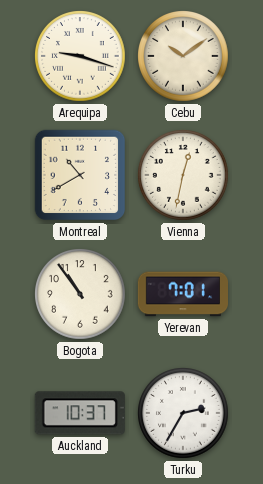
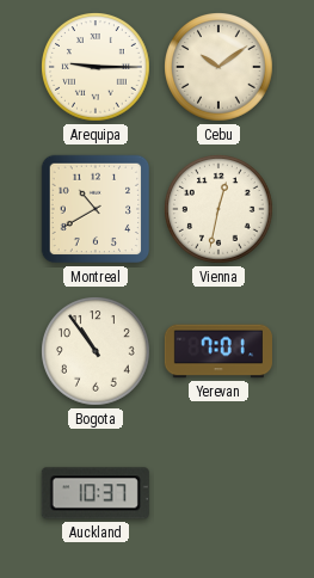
Arequipa: 9:18 -> 9:15
Turku: 2:35 -> none
